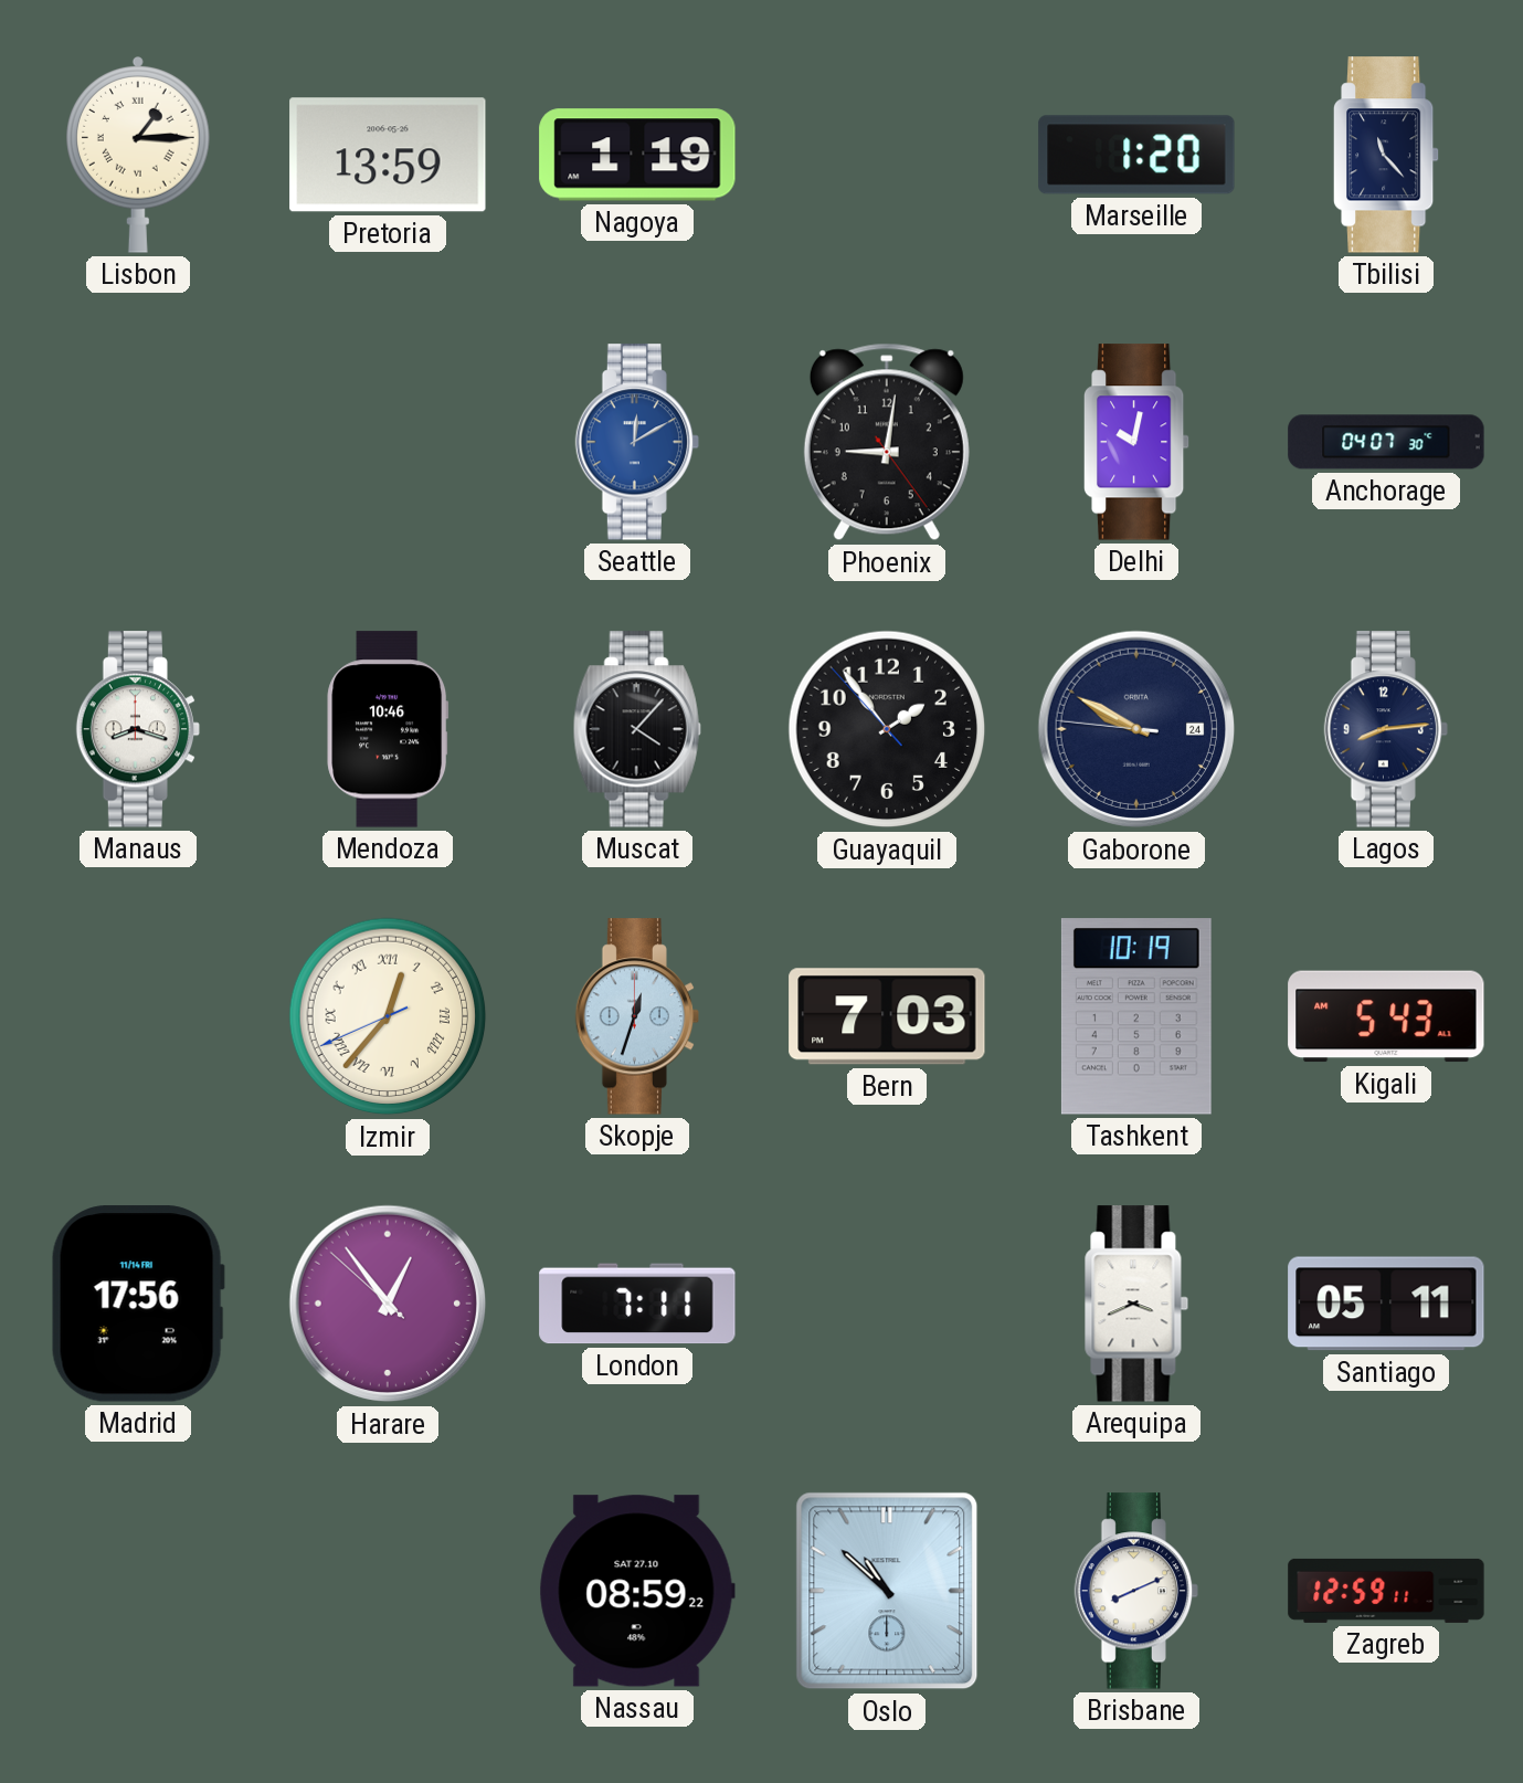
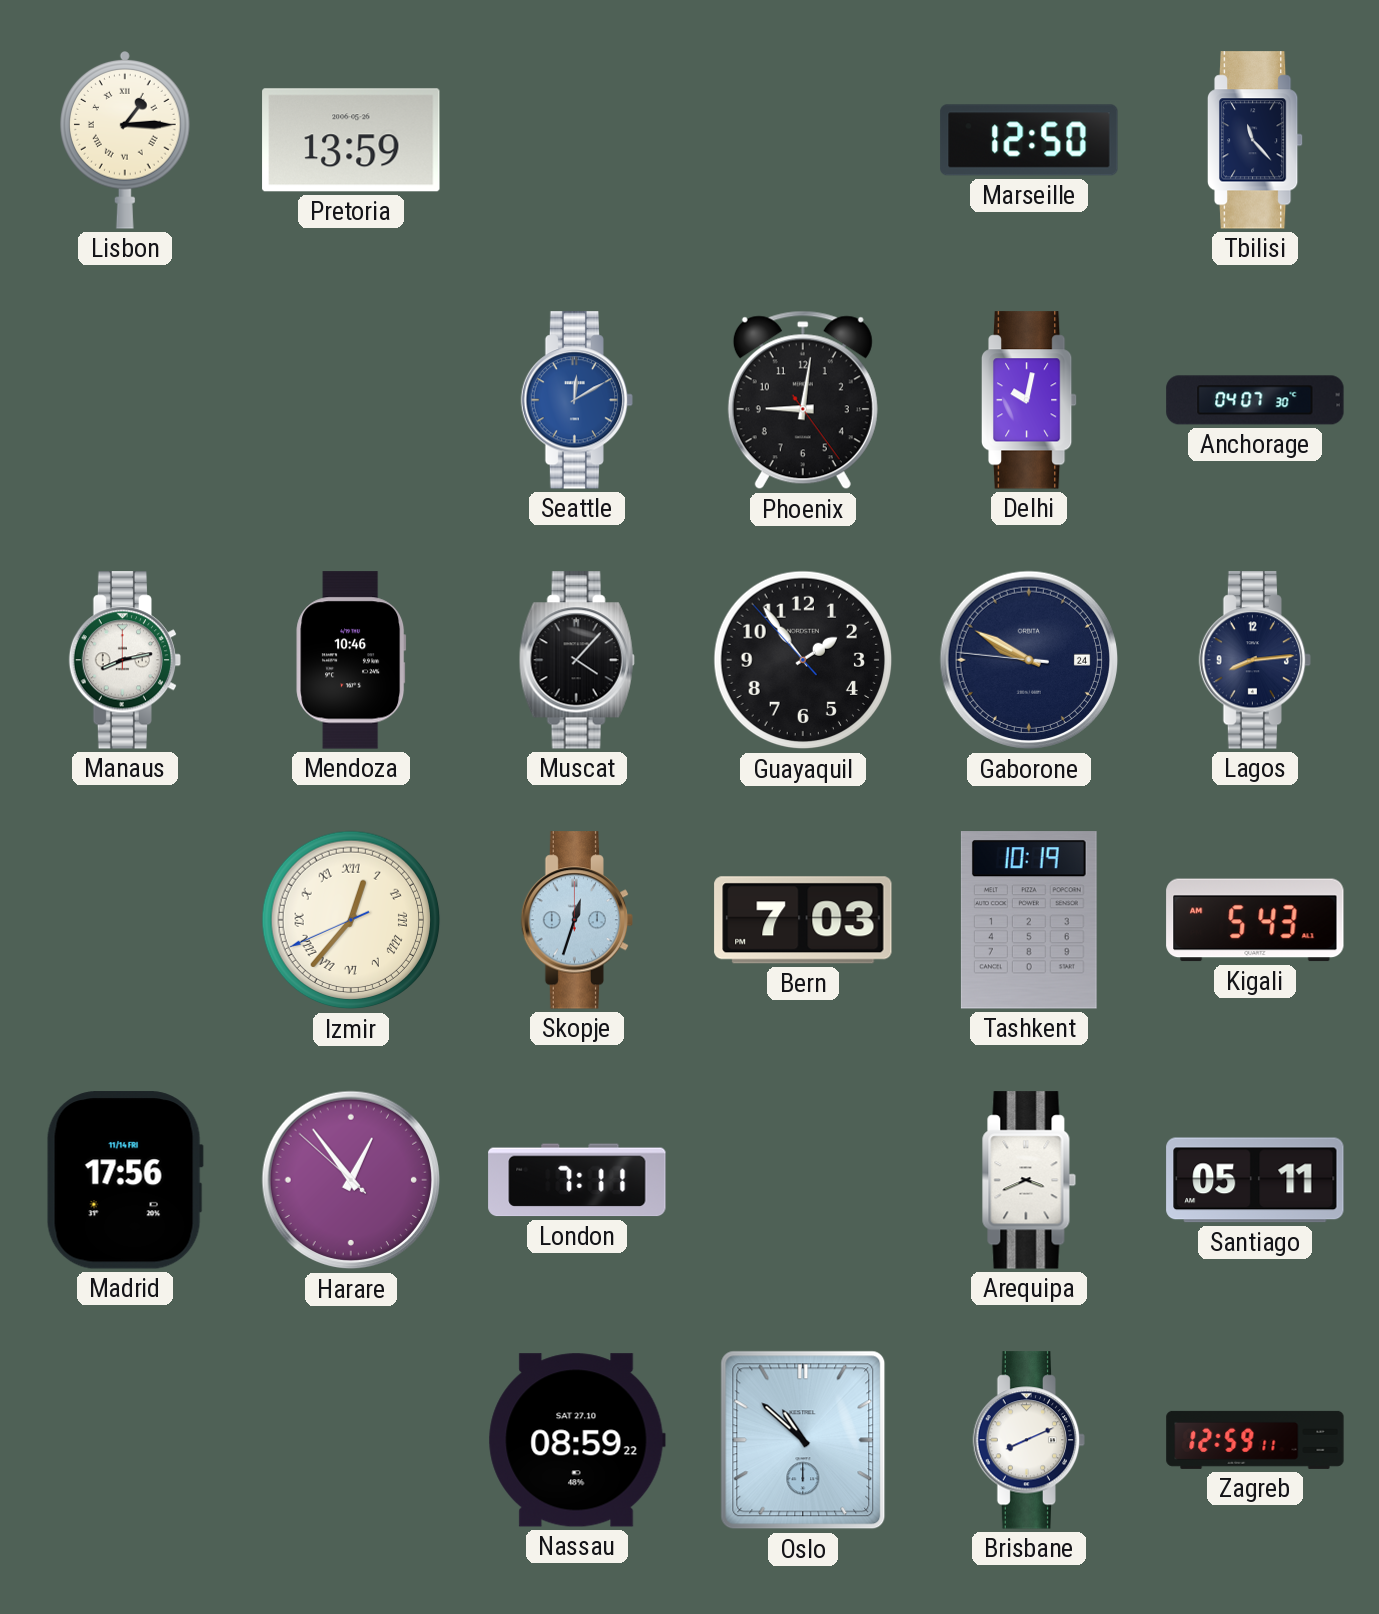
Nagoya: 1:19 -> none
Marseille: 1:20 -> 12:50
Manaus: 8:18 -> 8:13
